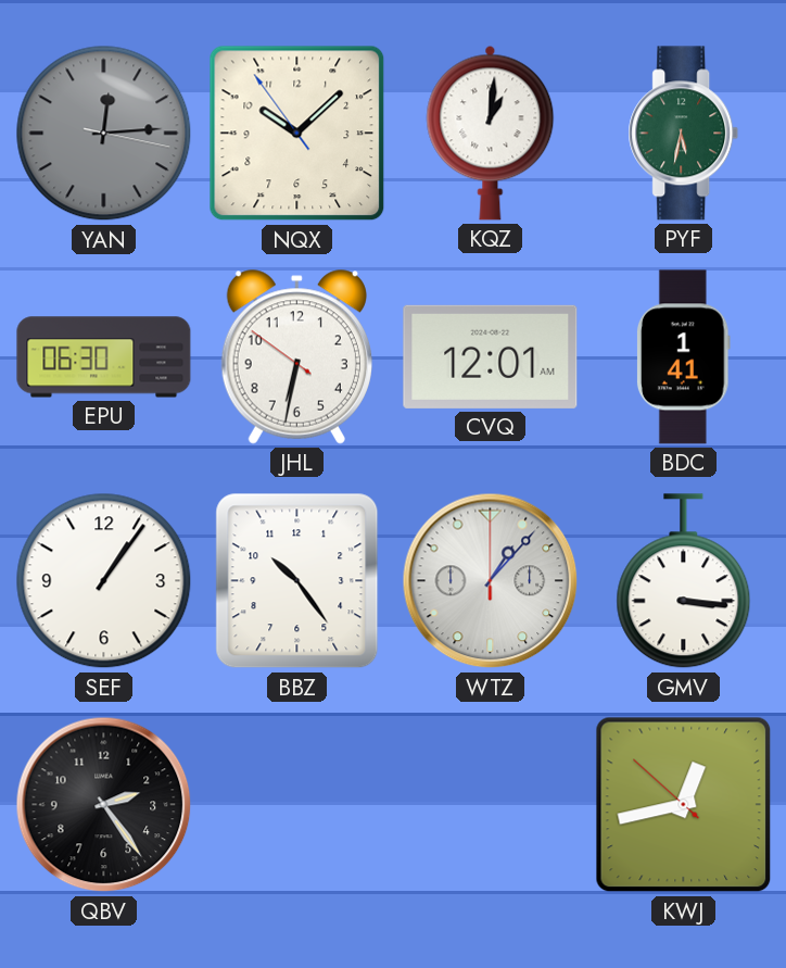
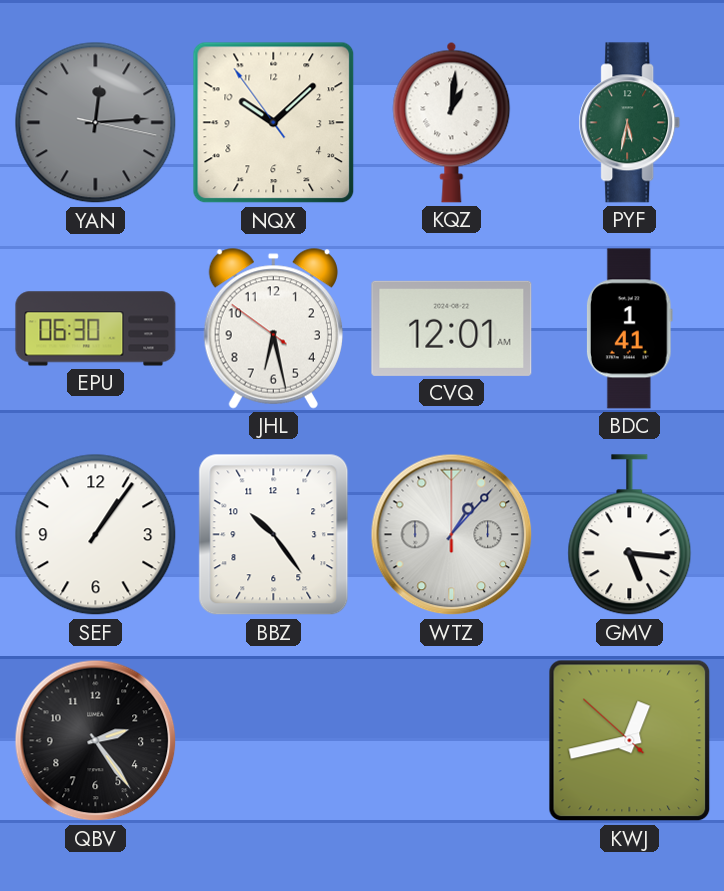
JHL: 6:31 -> 6:27
GMV: 3:16 -> 5:16
